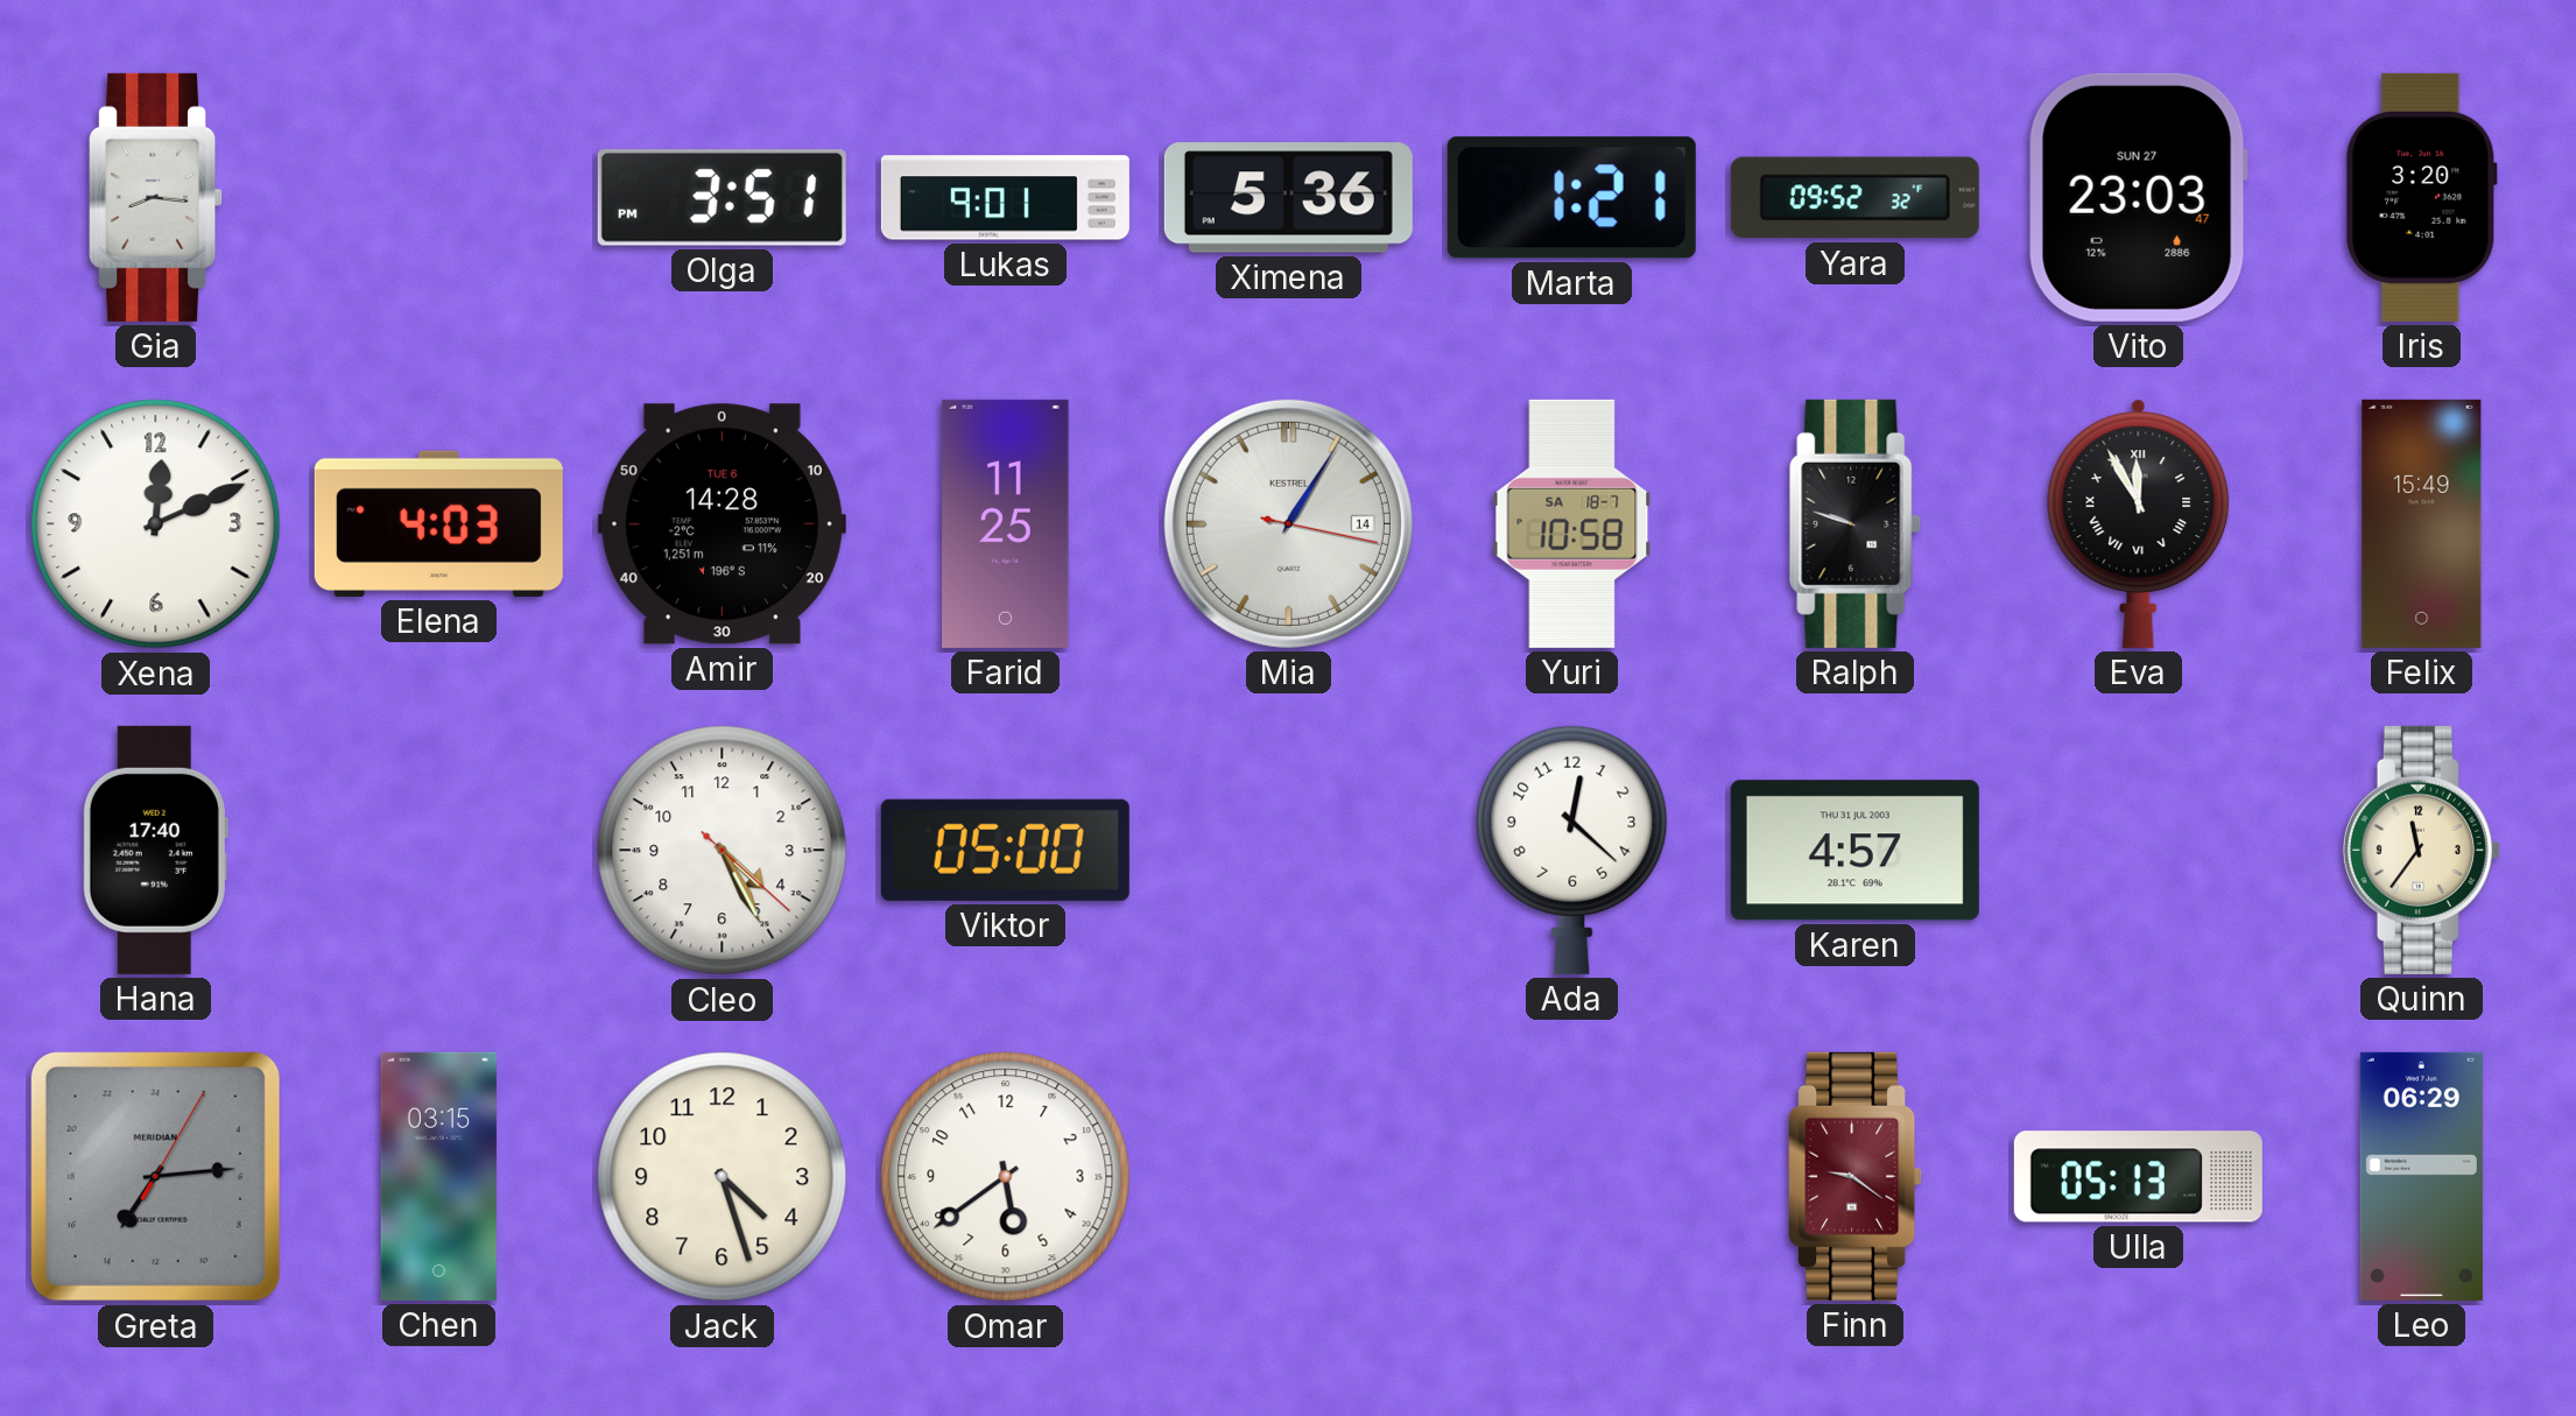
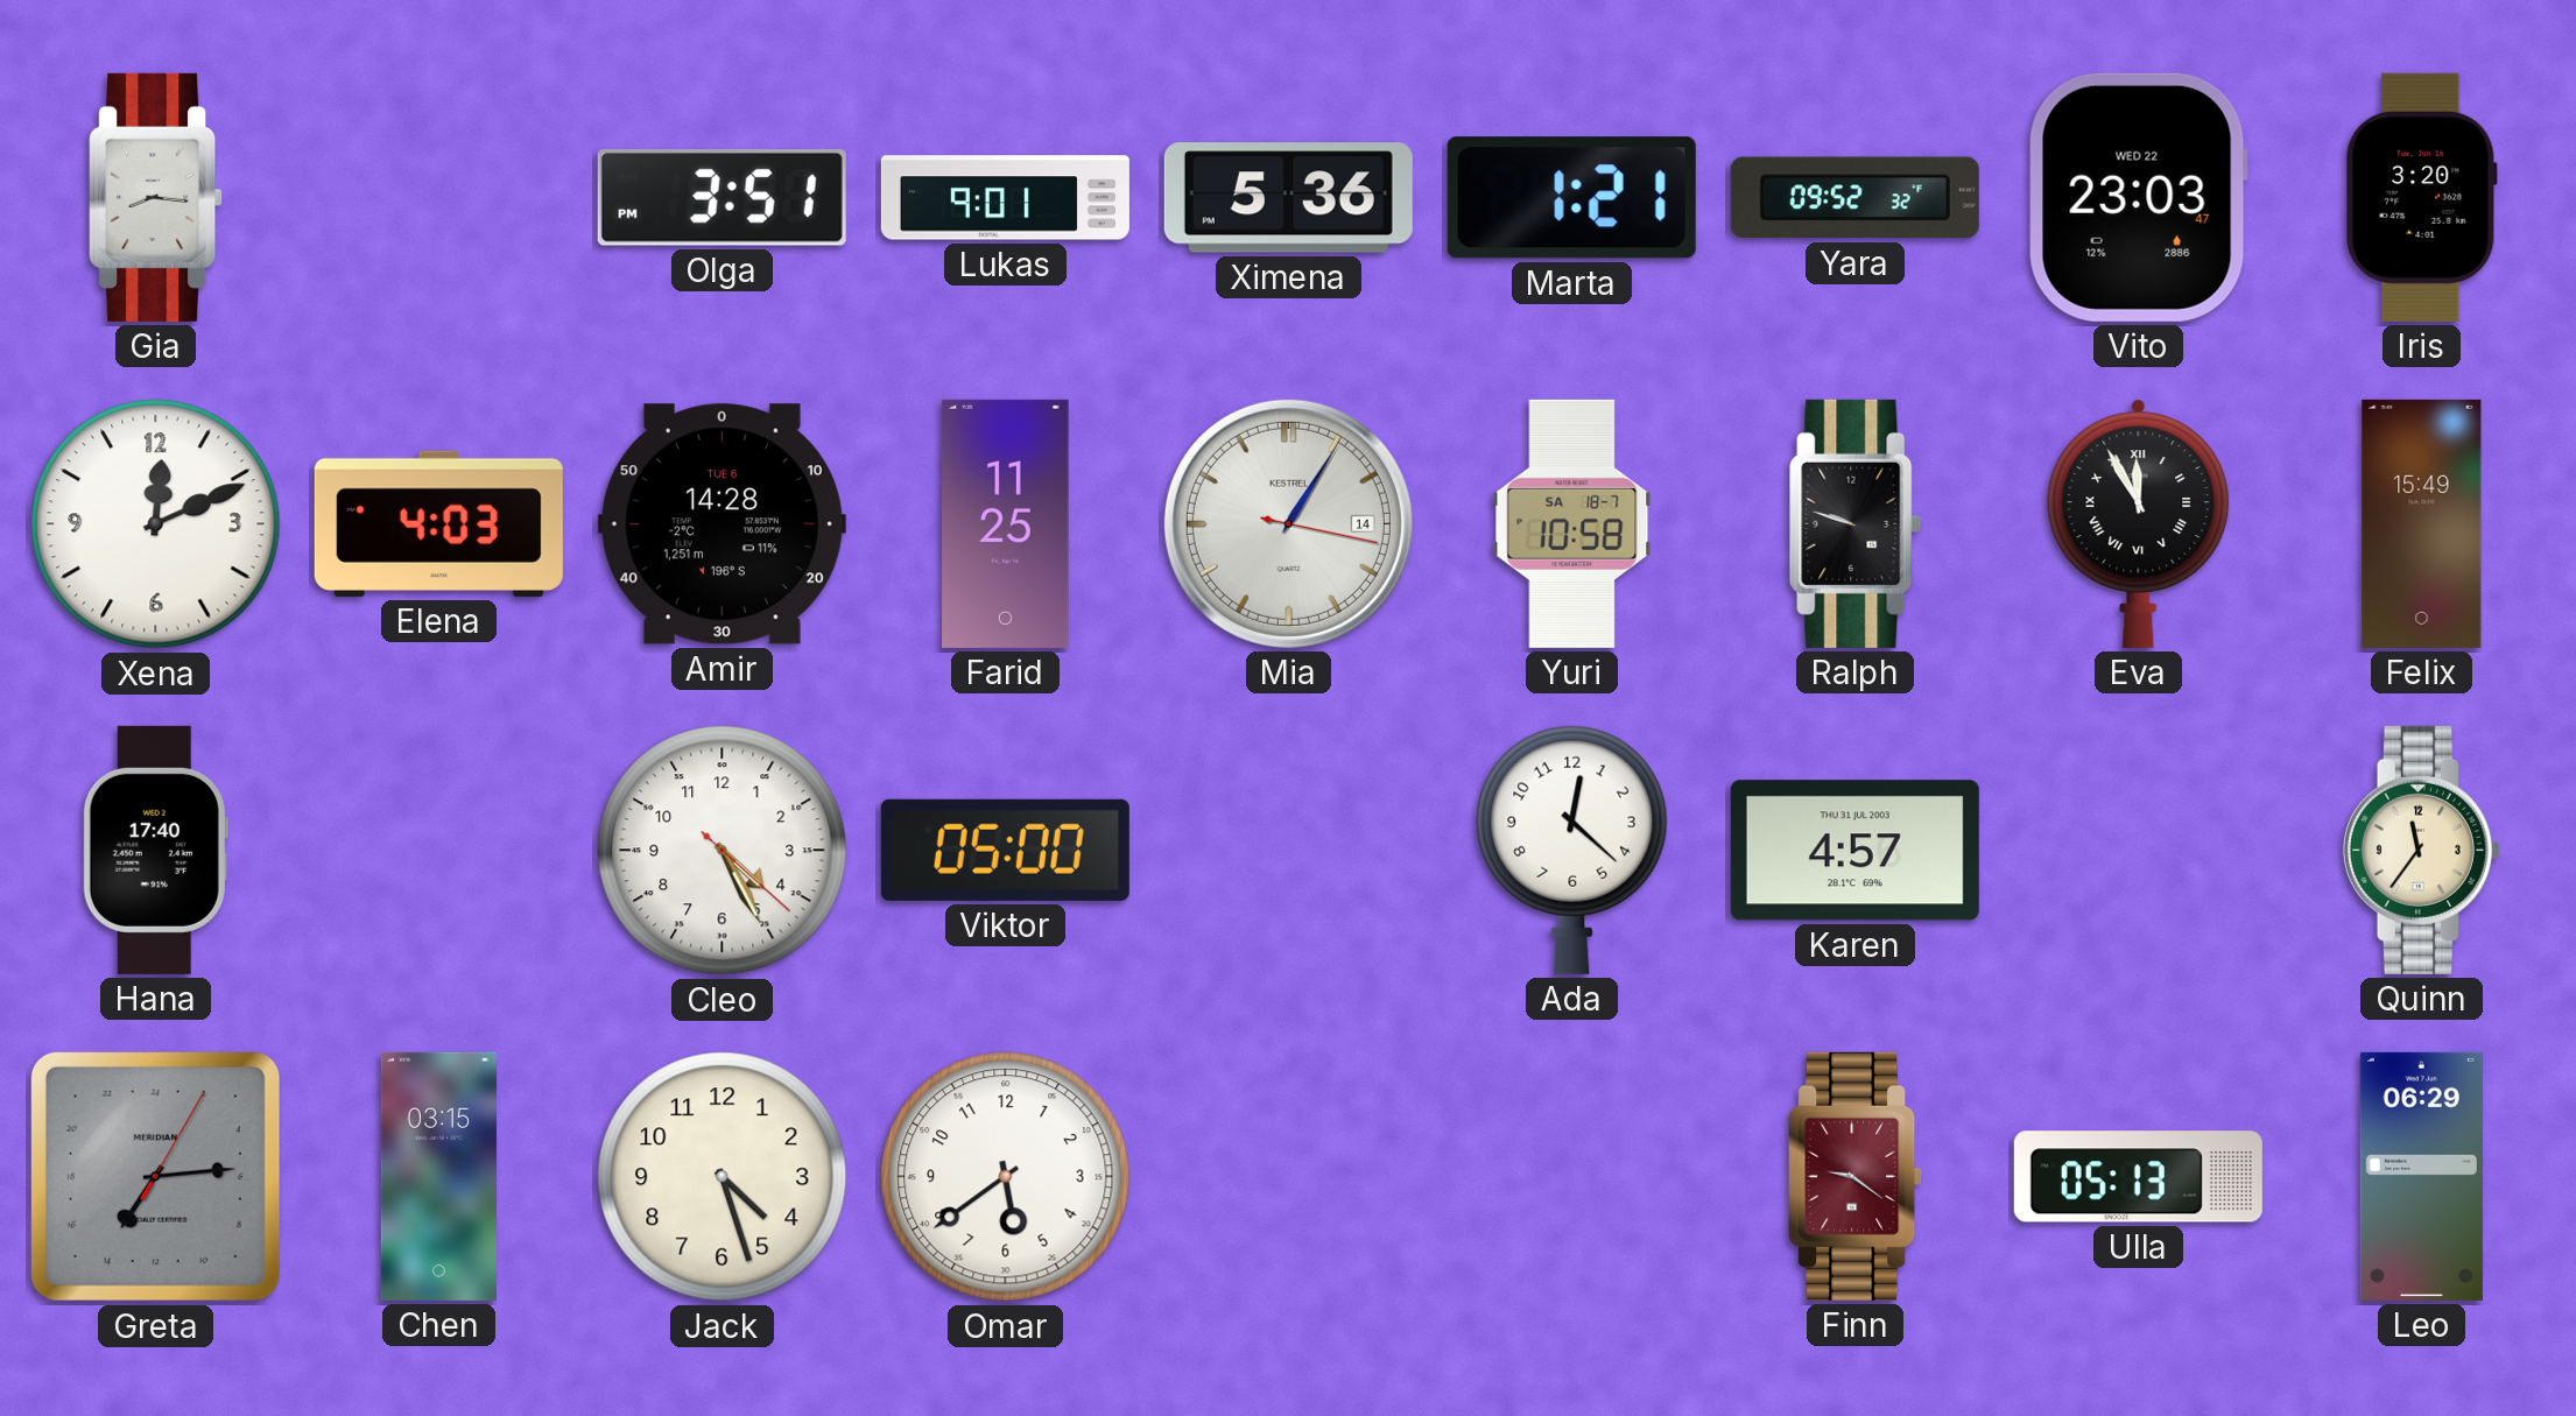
Vito date: SUN 27 -> WED 22
